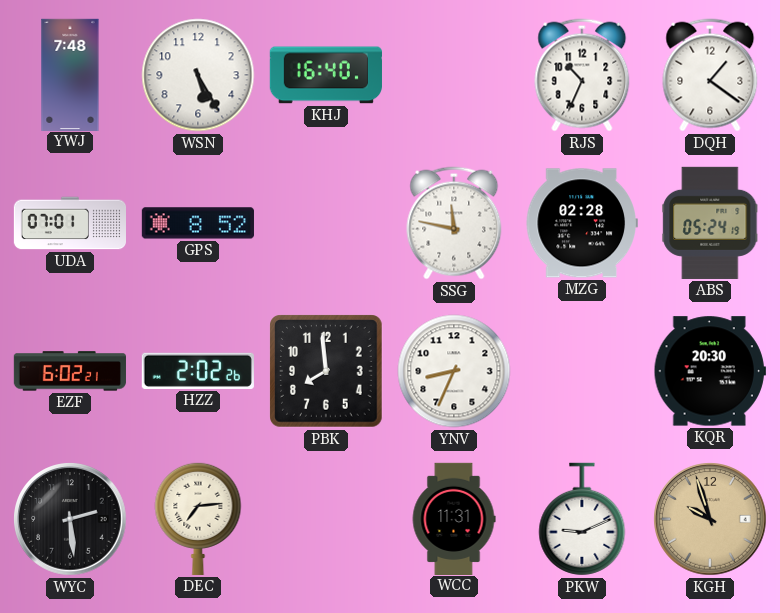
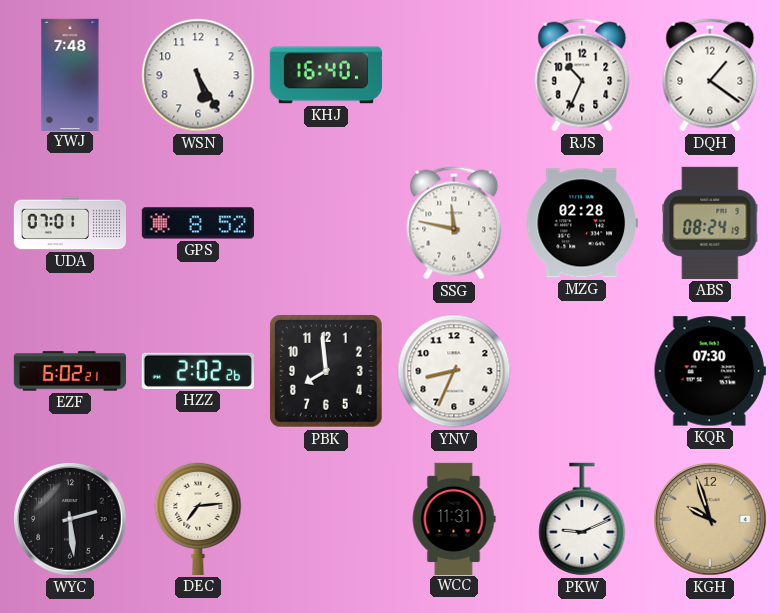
ABS: 05:24 -> 08:24
KQR: 20:30 -> 07:30
